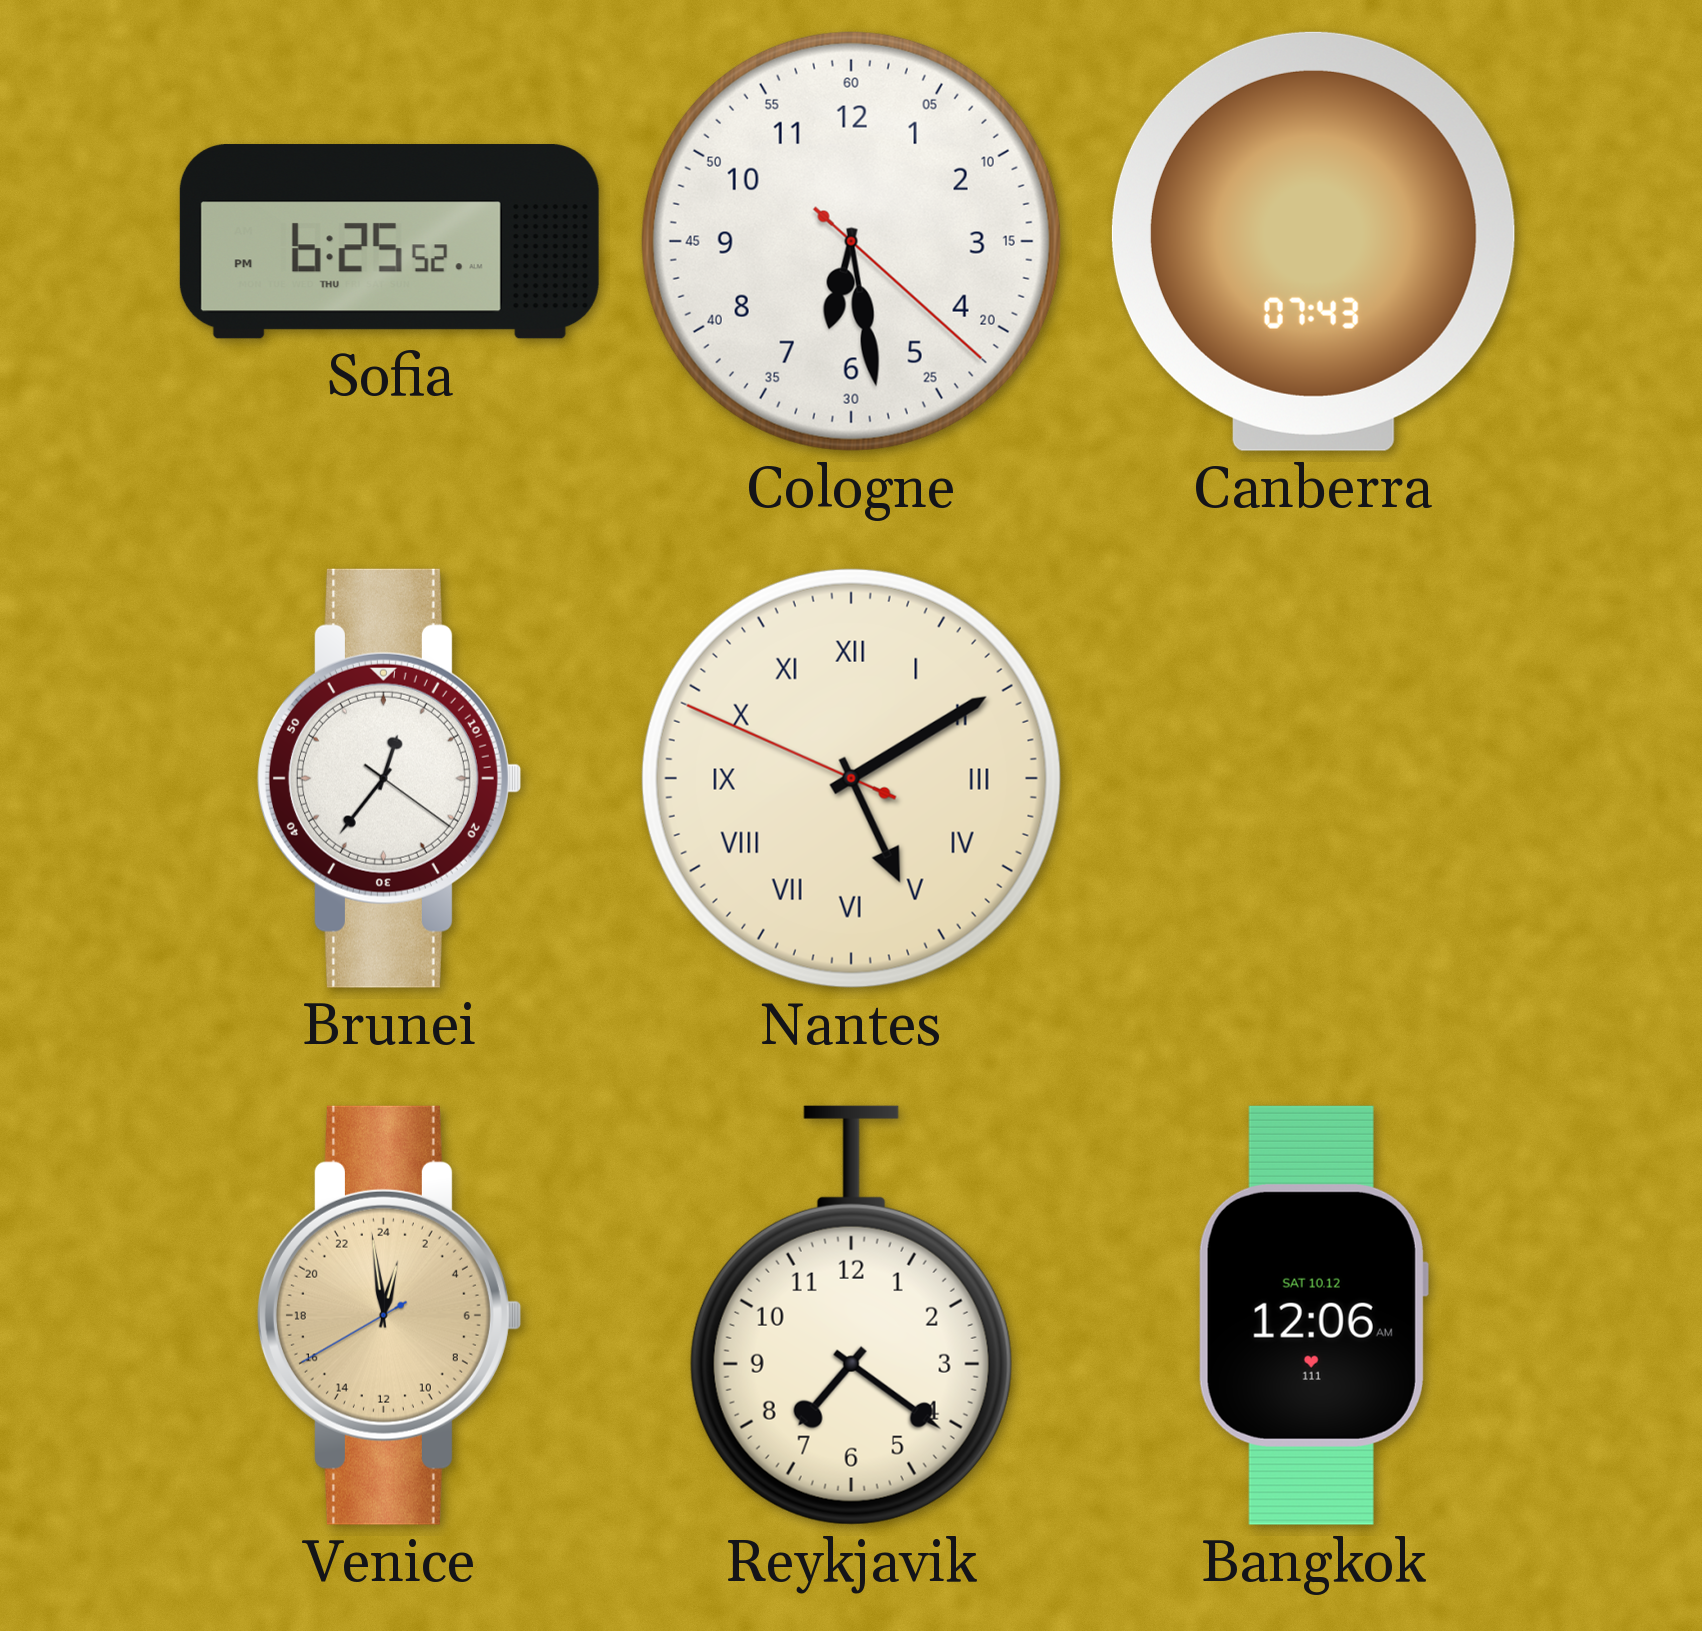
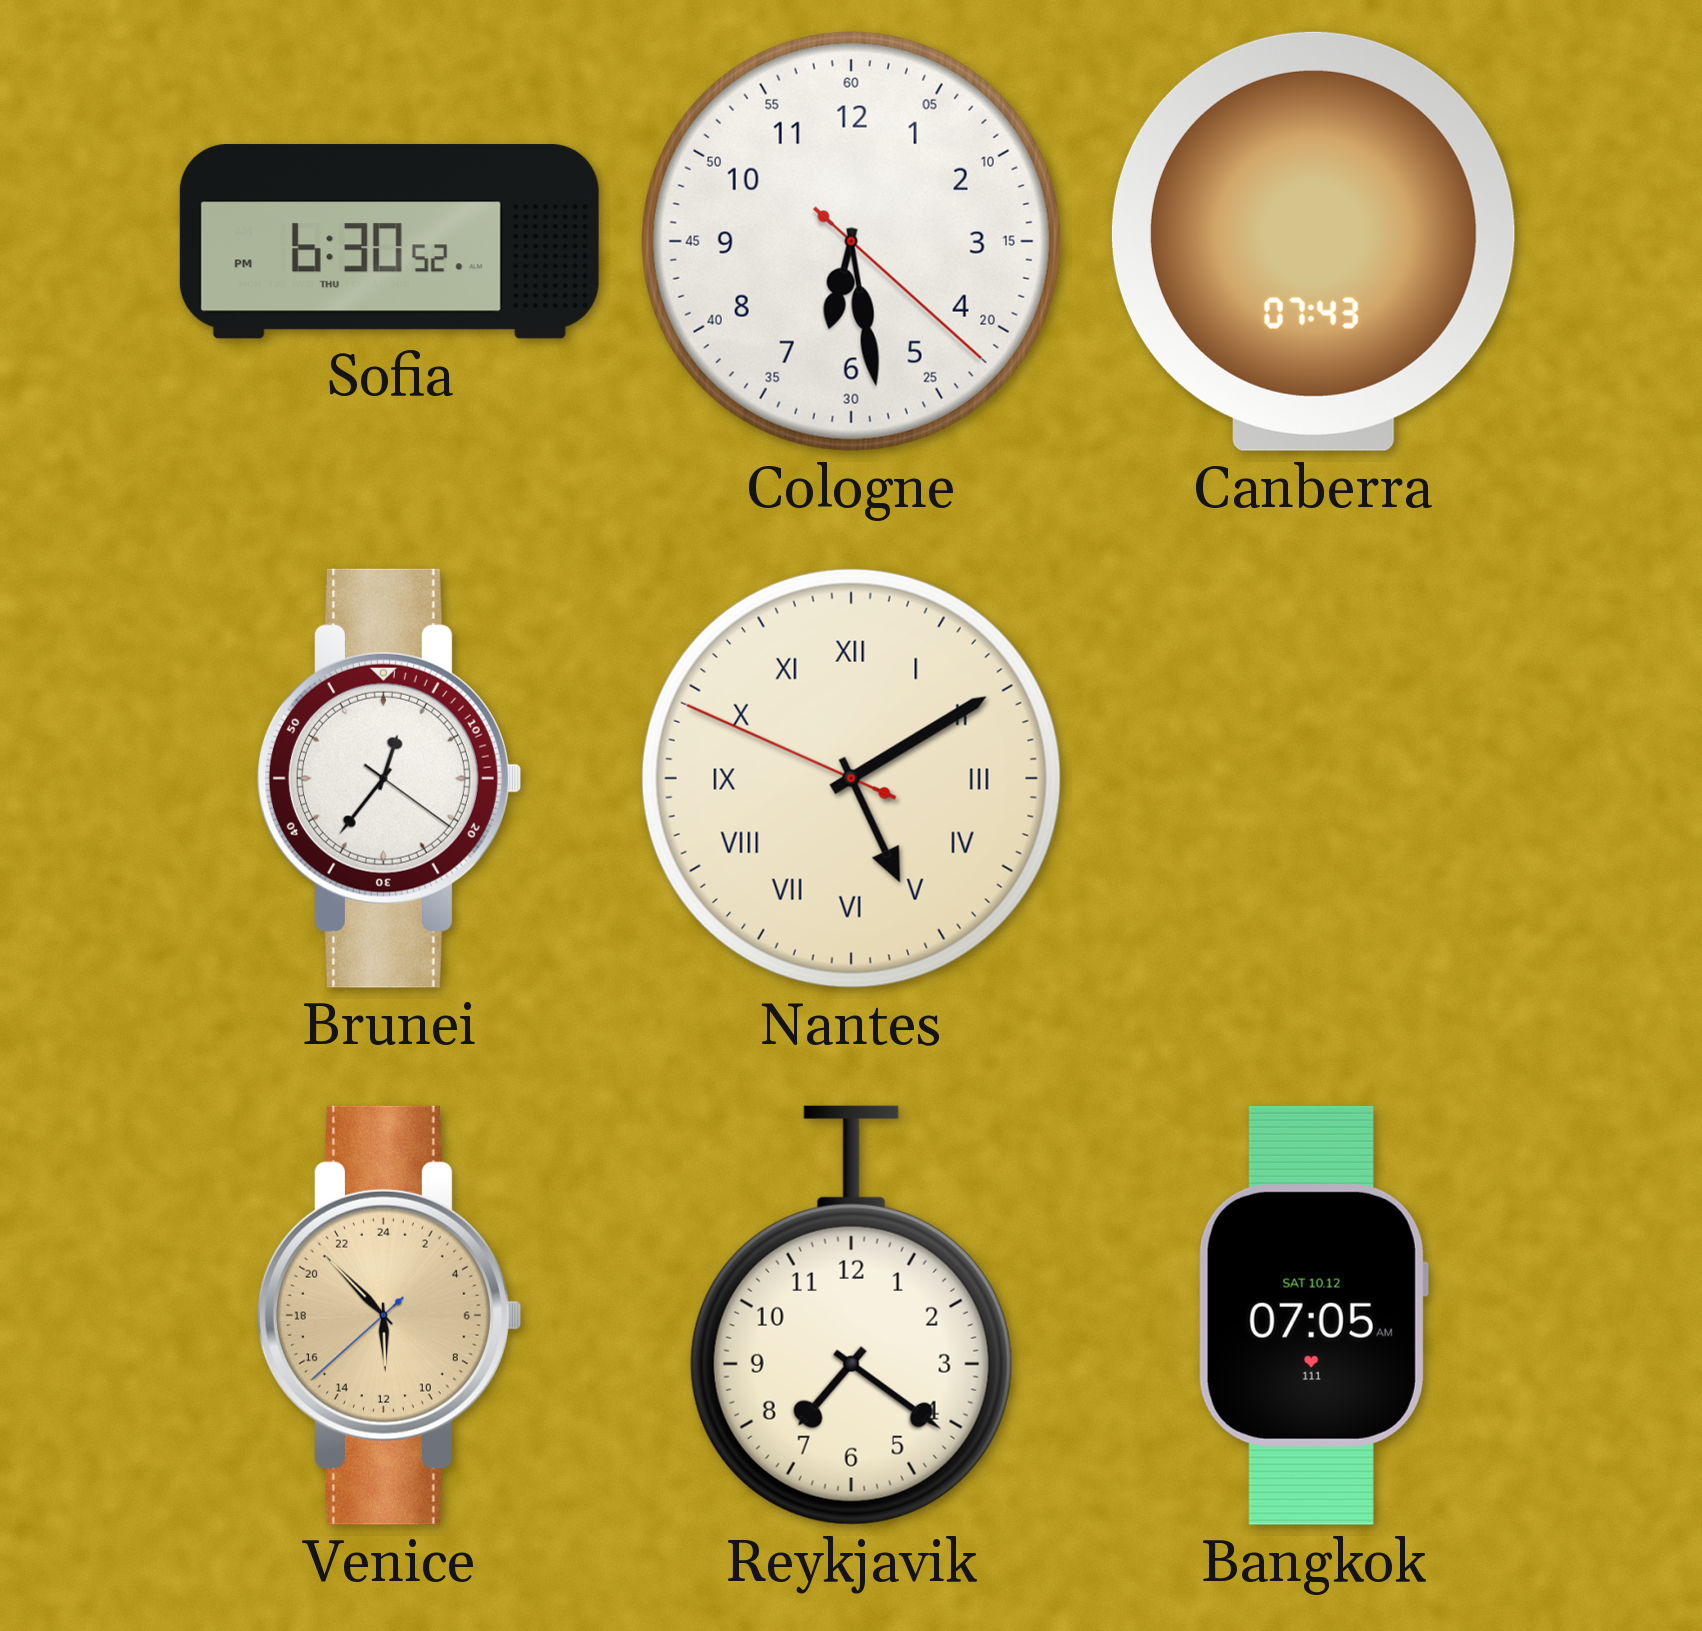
Sofia: 6:25 -> 6:30
Venice: 0:58 -> 11:52
Bangkok: 12:06 -> 07:05
